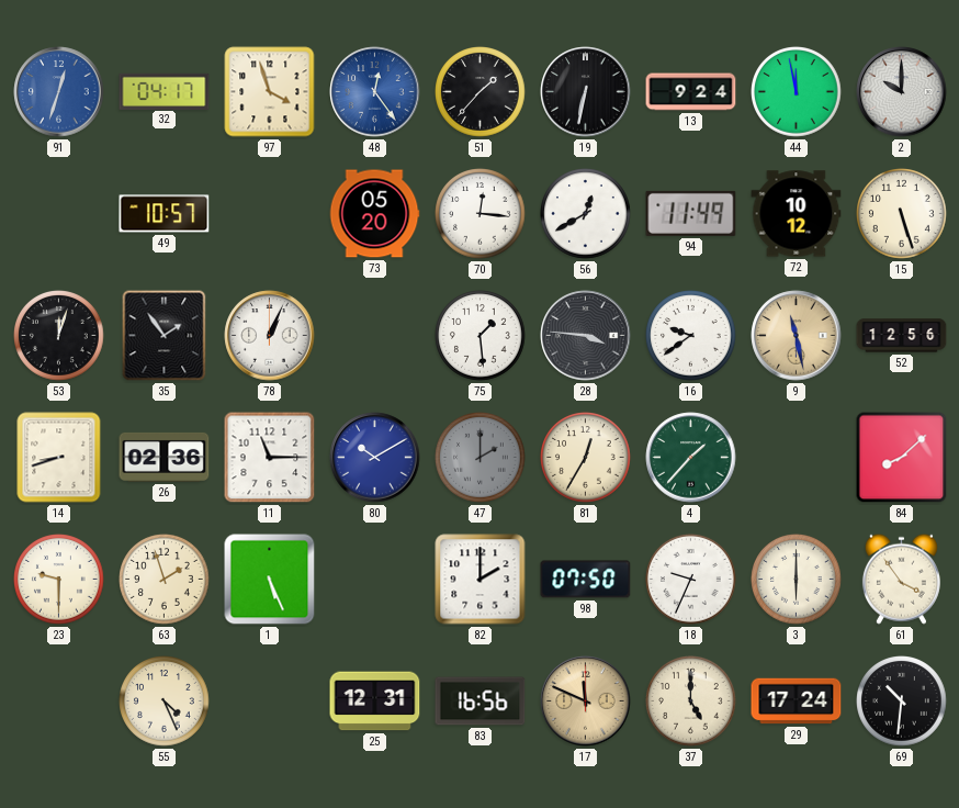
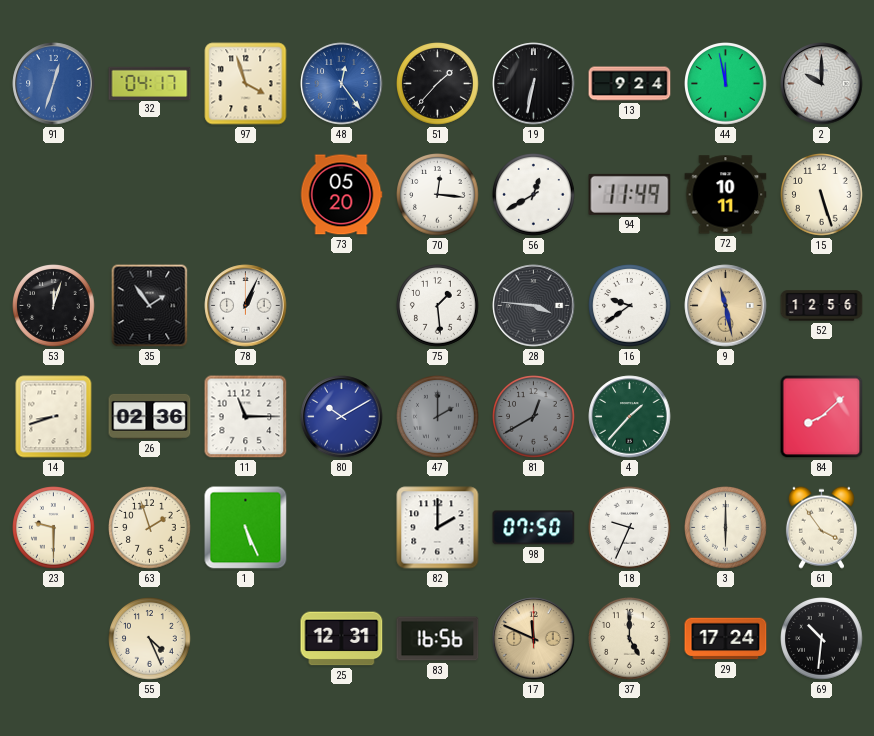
49: 10:57 -> none
72: 10:12 -> 10:11
81: 12:35 -> 12:40
81 dial: cream -> grey
